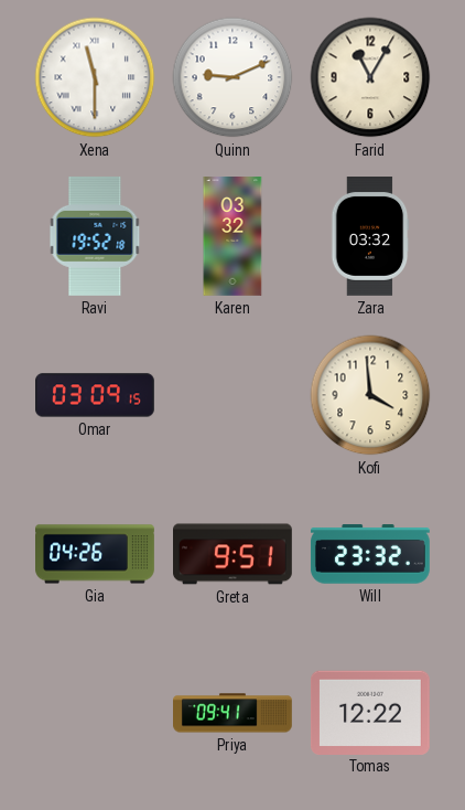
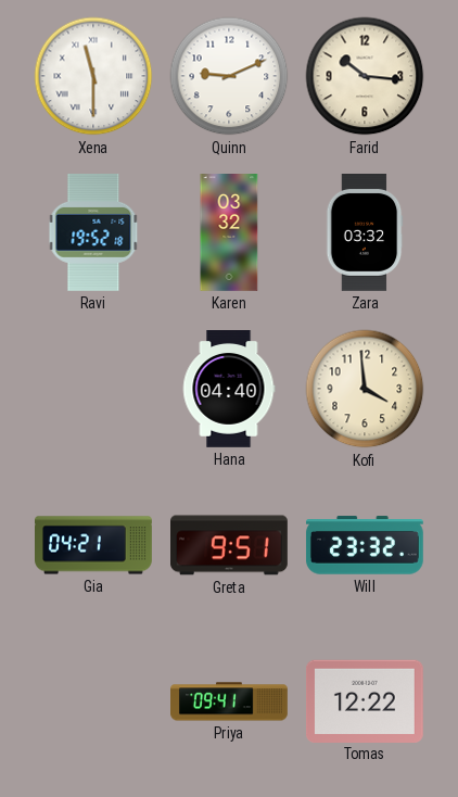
Farid: 11:05 -> 10:16
Omar: 03:09 -> none
Hana: none -> 04:40
Gia: 04:26 -> 04:21
